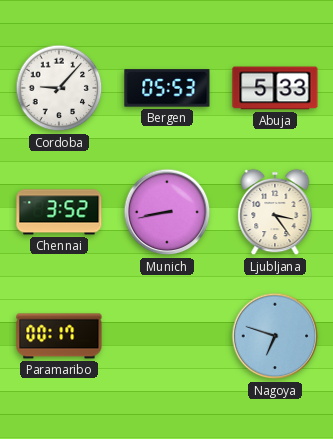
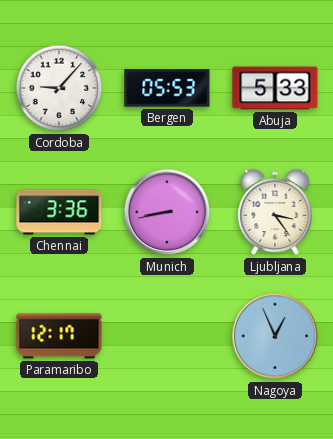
Chennai: 3:52 -> 3:36
Paramaribo: 00:17 -> 12:17
Nagoya: 6:48 -> 12:56
